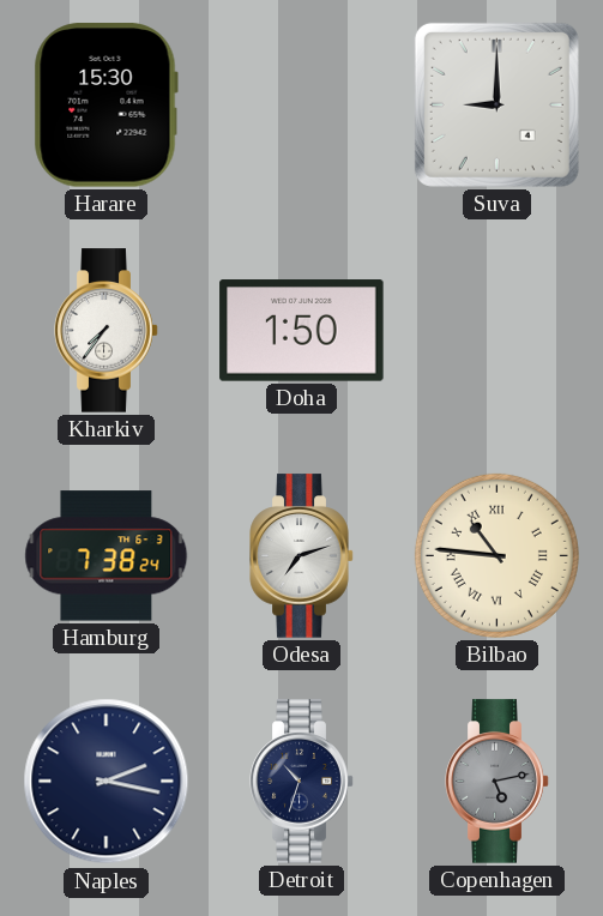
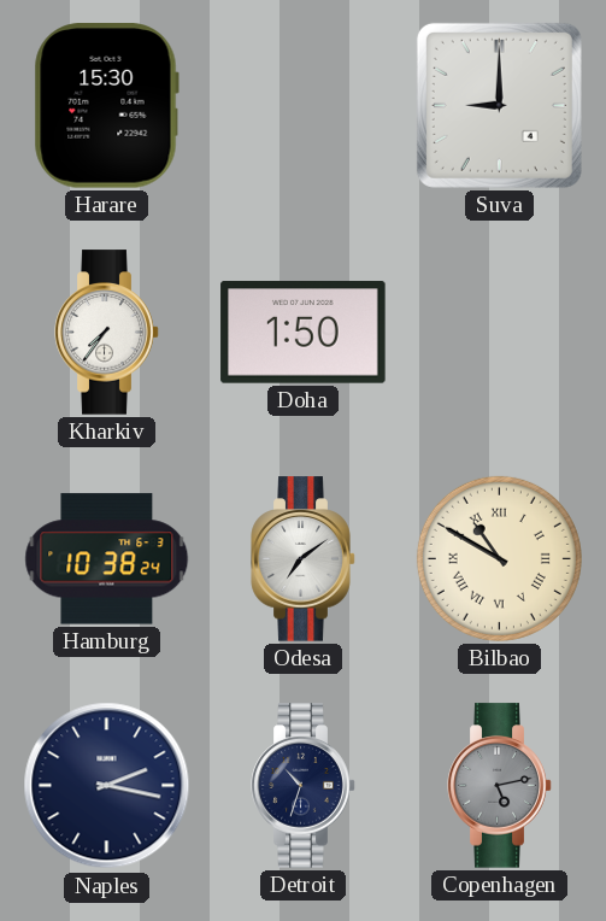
Hamburg: 7:38 -> 10:38
Odesa: 7:12 -> 7:09
Bilbao: 10:46 -> 10:50
